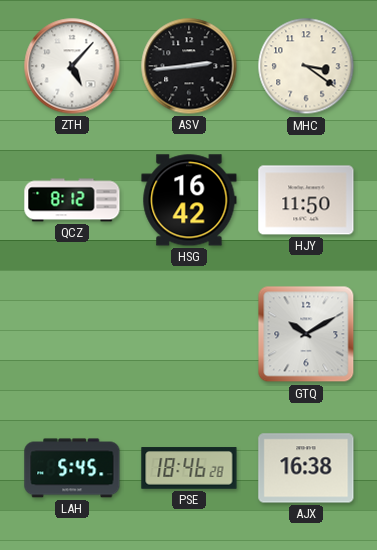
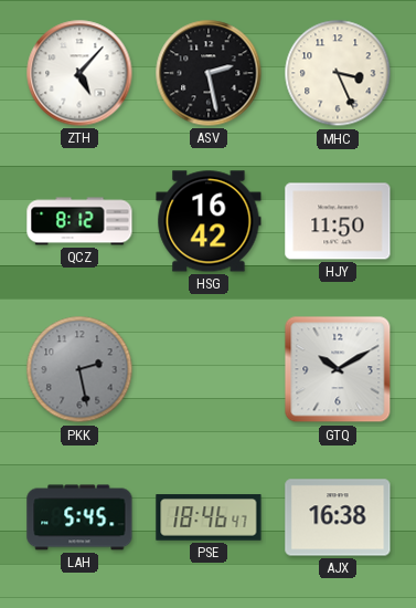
ASV: 2:44 -> 2:28
MHC: 3:21 -> 3:26
PKK: none -> 2:28
PSE: 18:46:28 -> 18:46:47
